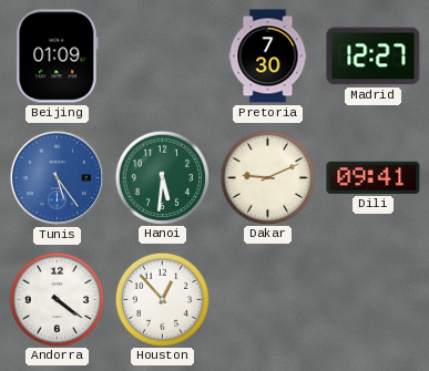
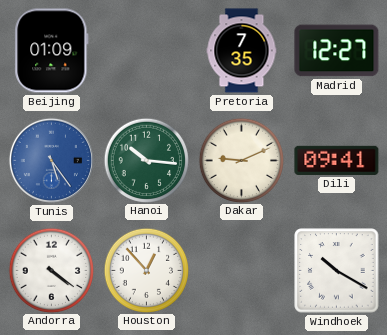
Pretoria: 7:30 -> 7:35
Hanoi: 5:31 -> 10:16
Windhoek: none -> 10:20
